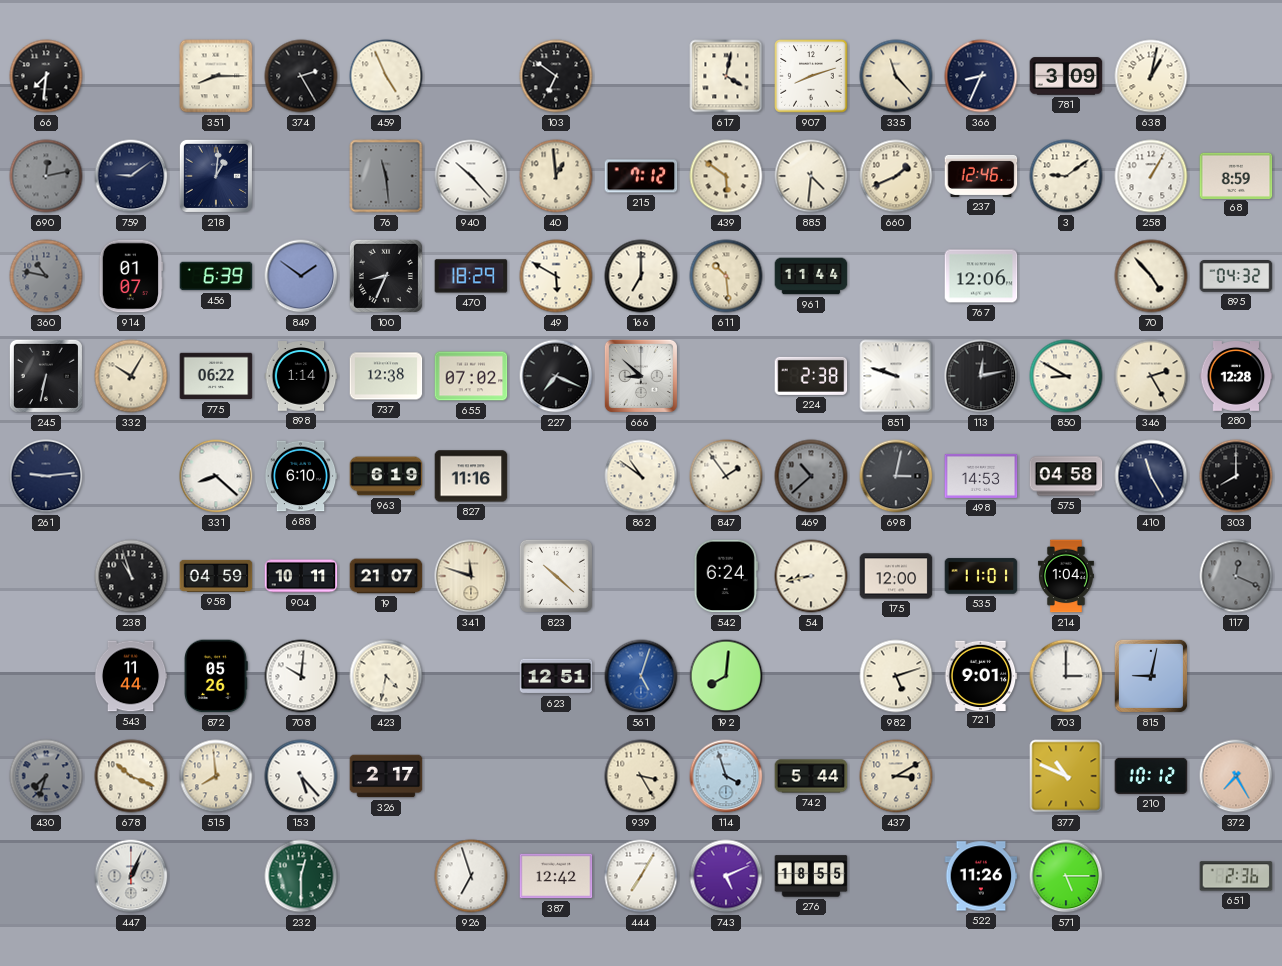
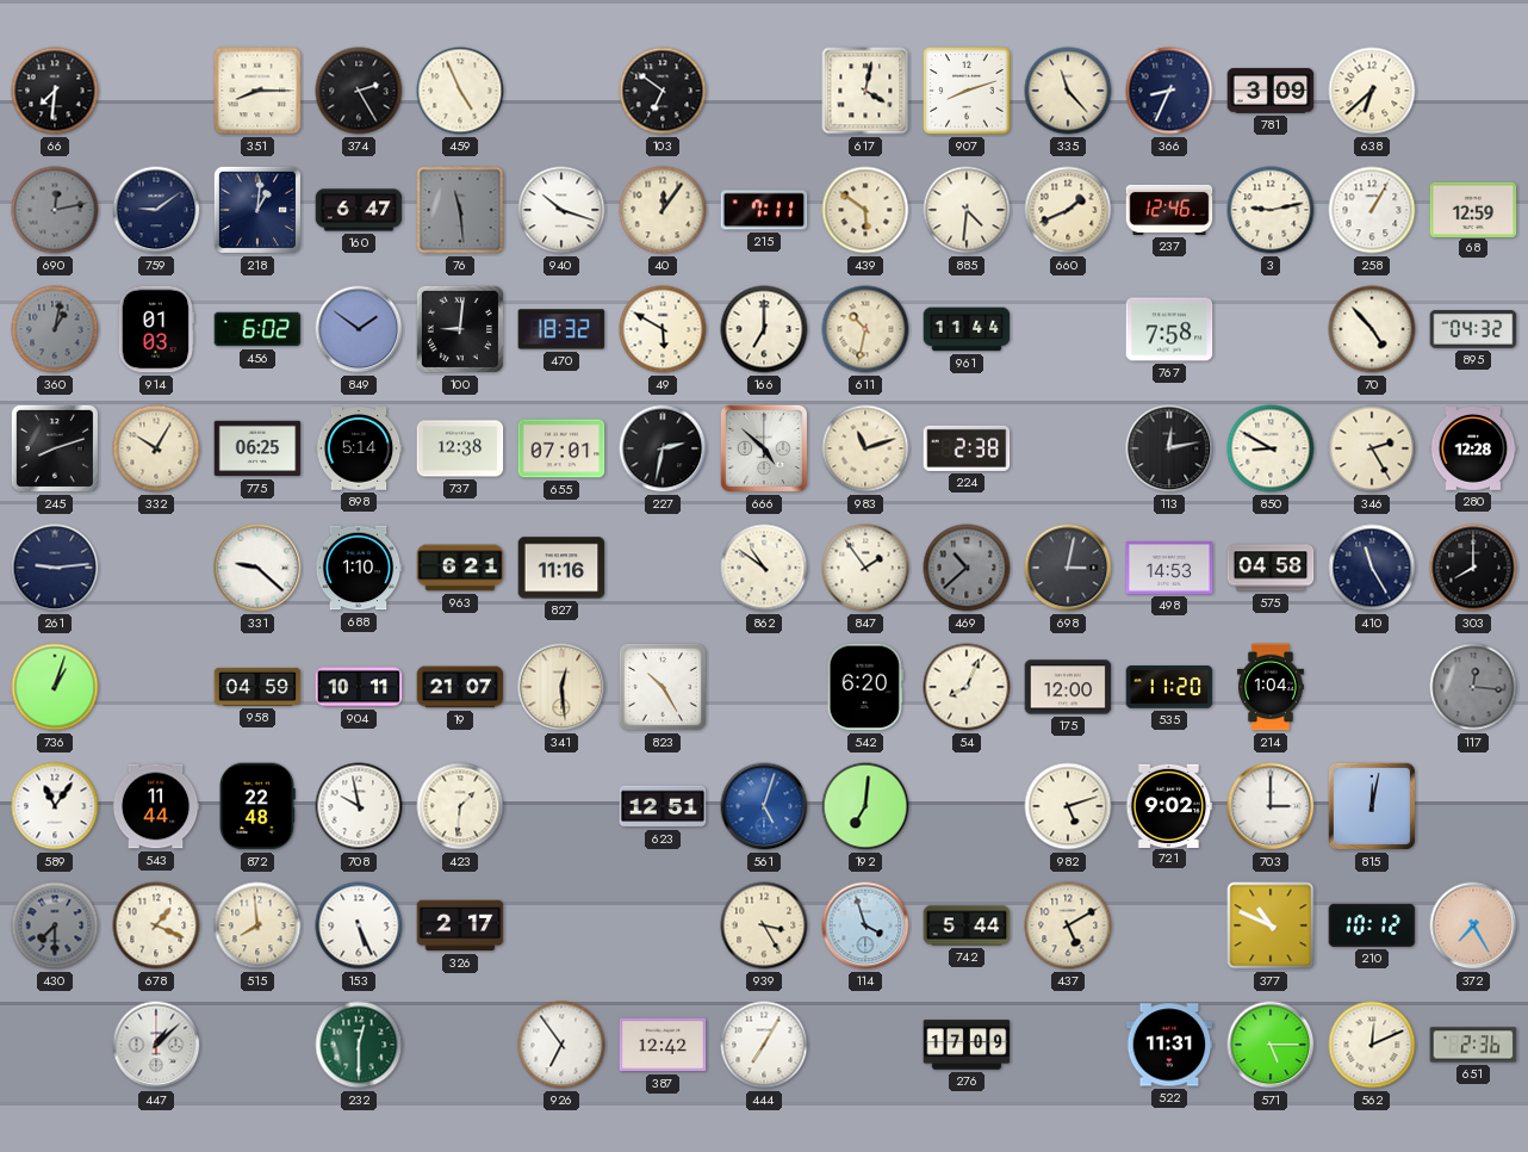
638: 1:02 -> 6:38
160: none -> 6:47
940: 10:23 -> 10:18
40: 12:59 -> 12:06
215: 7:12 -> 7:11
3: 9:09 -> 9:13
68: 8:59 -> 12:59
360: 10:47 -> 1:02
914: 01:07 -> 01:03
456: 6:39 -> 6:02
100: 8:34 -> 9:01
470: 18:29 -> 18:32
611: 10:29 -> 10:32
767: 12:06 -> 7:58
245: 6:32 -> 8:12
775: 06:22 -> 06:25
898: 1:14 -> 5:14
655: 07:02 -> 07:01
227: 7:19 -> 2:32
666: 8:52 -> 4:52
983: none -> 11:12
851: 9:48 -> none
331: 8:22 -> 9:22
688: 6:10 -> 1:10
963: 6:19 -> 6:21
736: none -> 1:03
238: 10:57 -> none
341: 11:48 -> 12:29
823: 10:22 -> 10:25
542: 6:24 -> 6:20
54: 8:43 -> 8:04
535: 11:01 -> 11:20
117: 12:19 -> 12:16
589: none -> 11:06
872: 05:26 -> 22:48
708: 10:01 -> 9:58
423: 4:32 -> 1:31
192: 8:01 -> 7:01
721: 9:01 -> 9:02
815: 9:02 -> 12:02
430: 7:33 -> 7:30
678: 10:19 -> 1:19
153: 5:23 -> 5:26
437: 3:10 -> 5:10
447: 1:04 -> 1:08
926: 6:57 -> 6:54
743: 5:11 -> none
276: 18:55 -> 17:09
522: 11:26 -> 11:31
562: none -> 12:11
